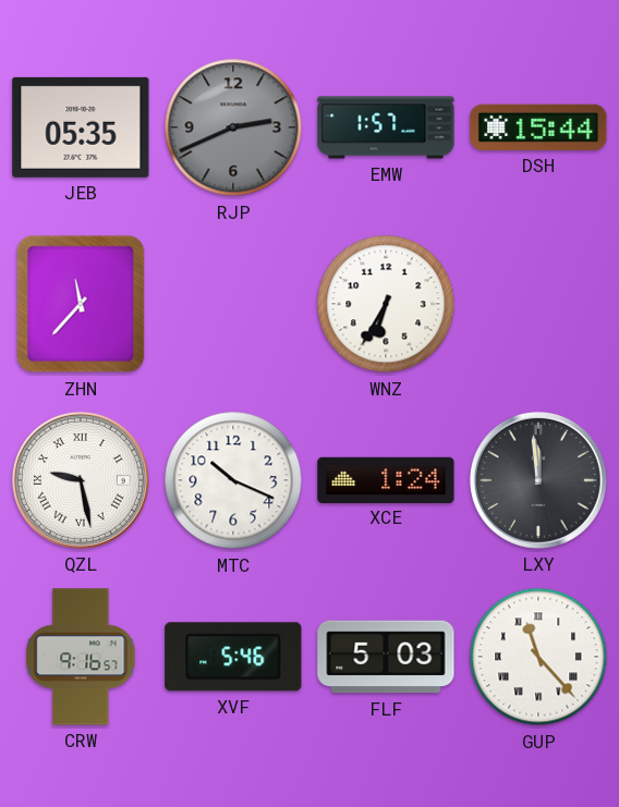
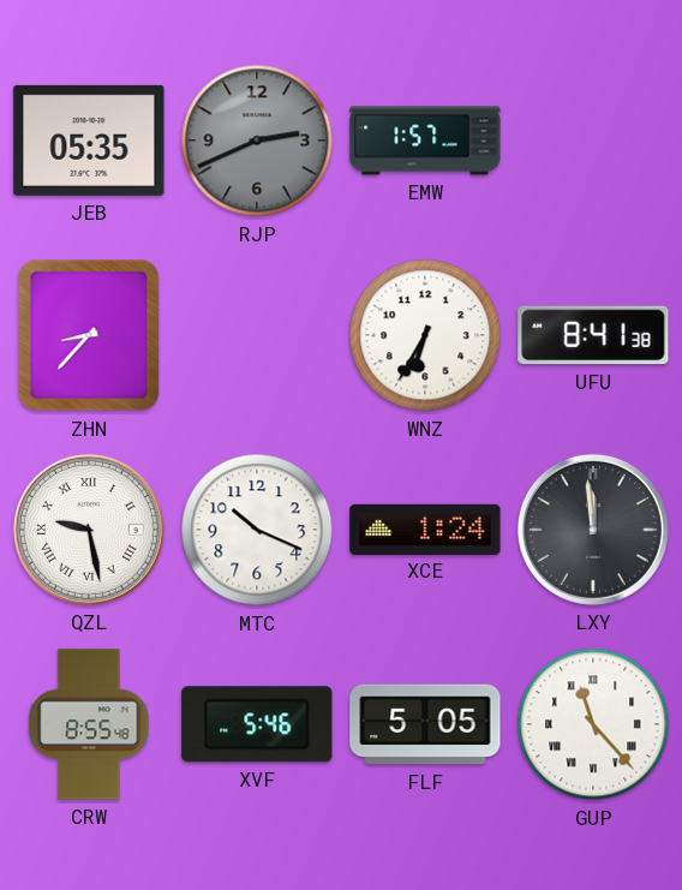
DSH: 15:44 -> none
ZHN: 11:37 -> 8:37
UFU: none -> 8:41
CRW: 9:16 -> 8:55
FLF: 5:03 -> 5:05
